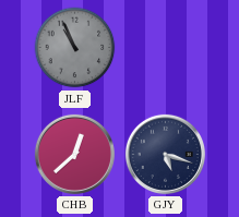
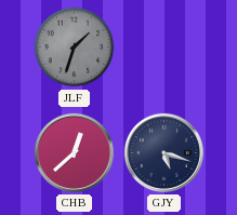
JLF: 10:56 -> 1:33
